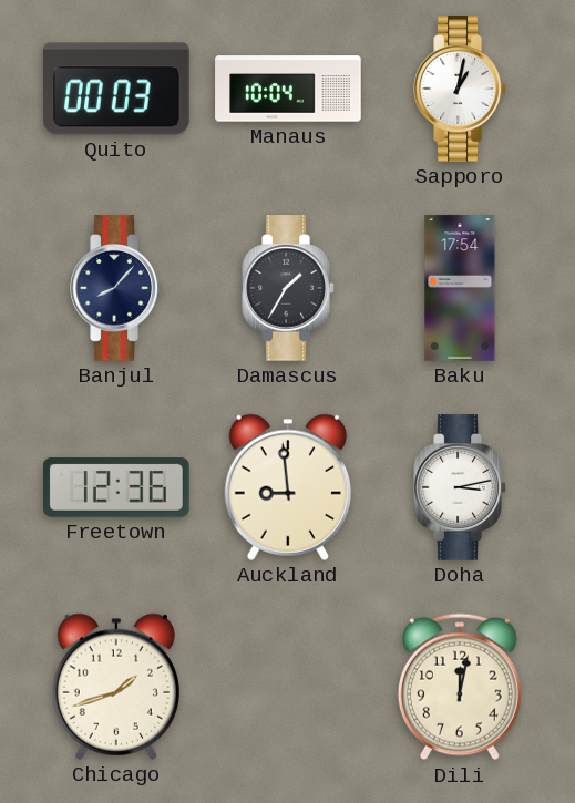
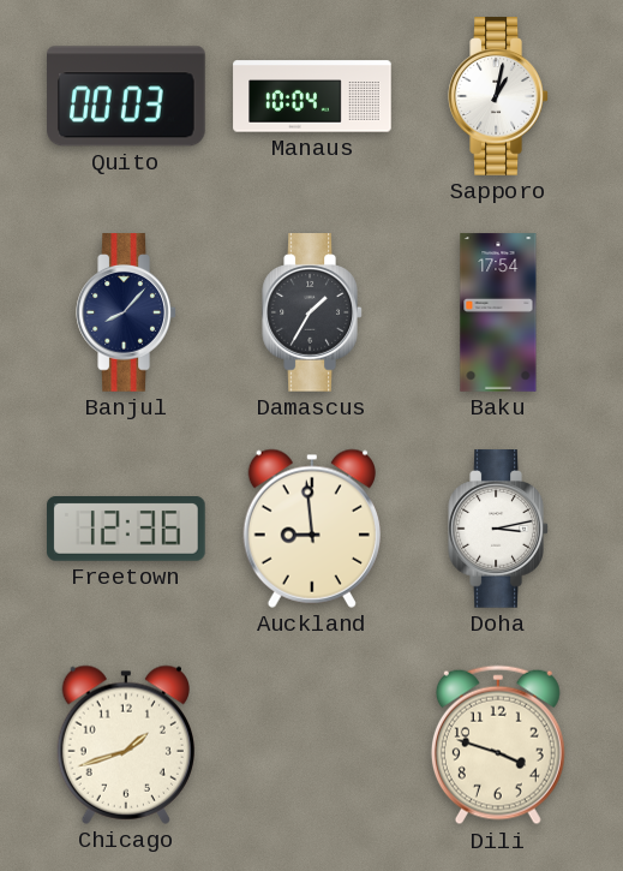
Dili: 12:02 -> 3:48
